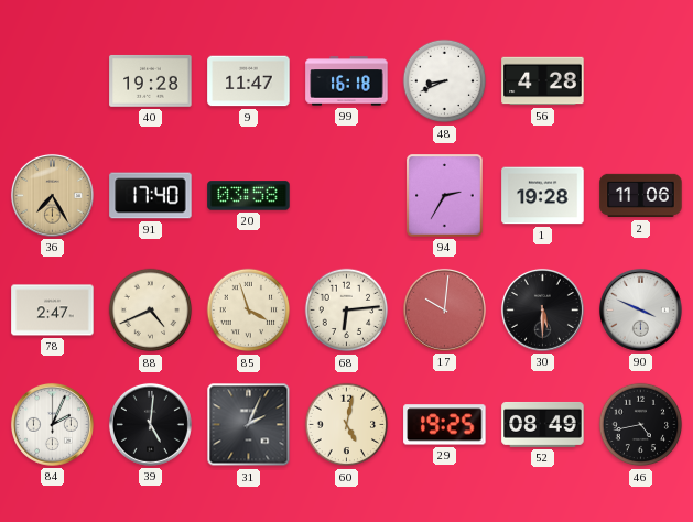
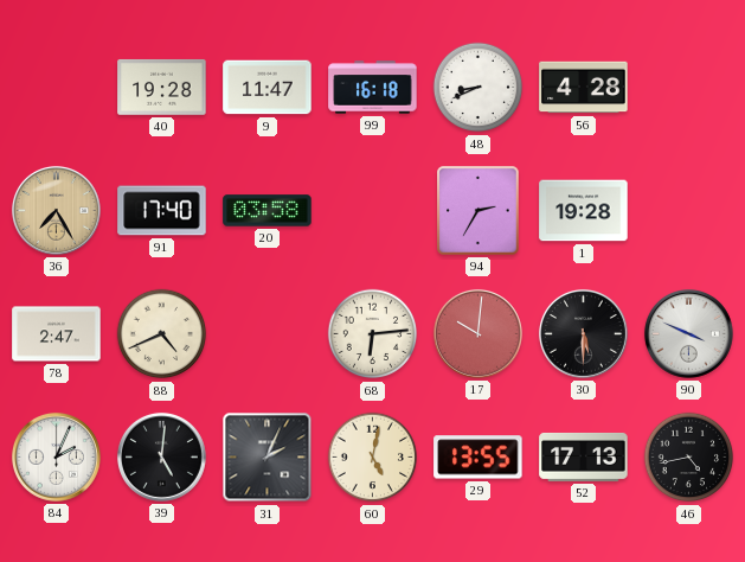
2: 11:06 -> none
85: 3:57 -> none
29: 19:25 -> 13:55
52: 08:49 -> 17:13
